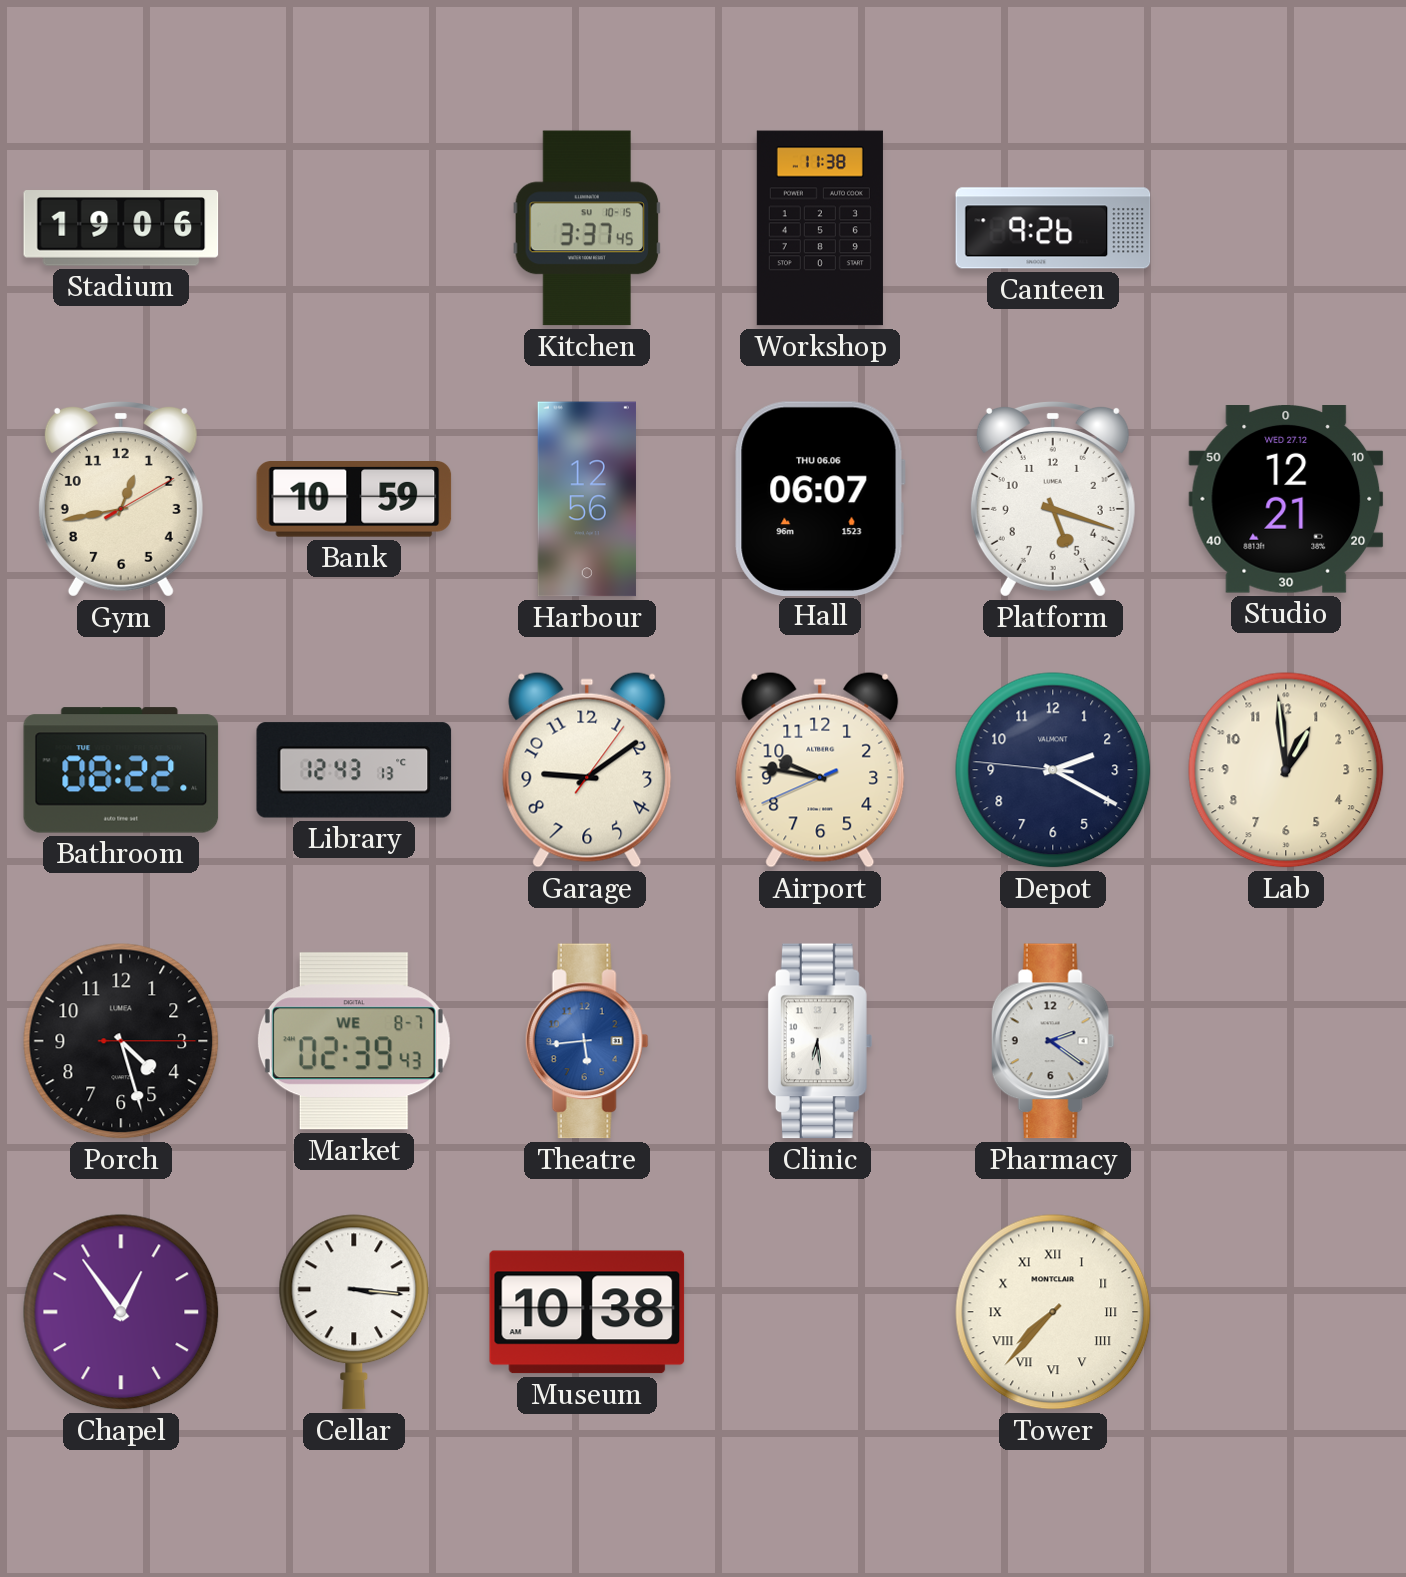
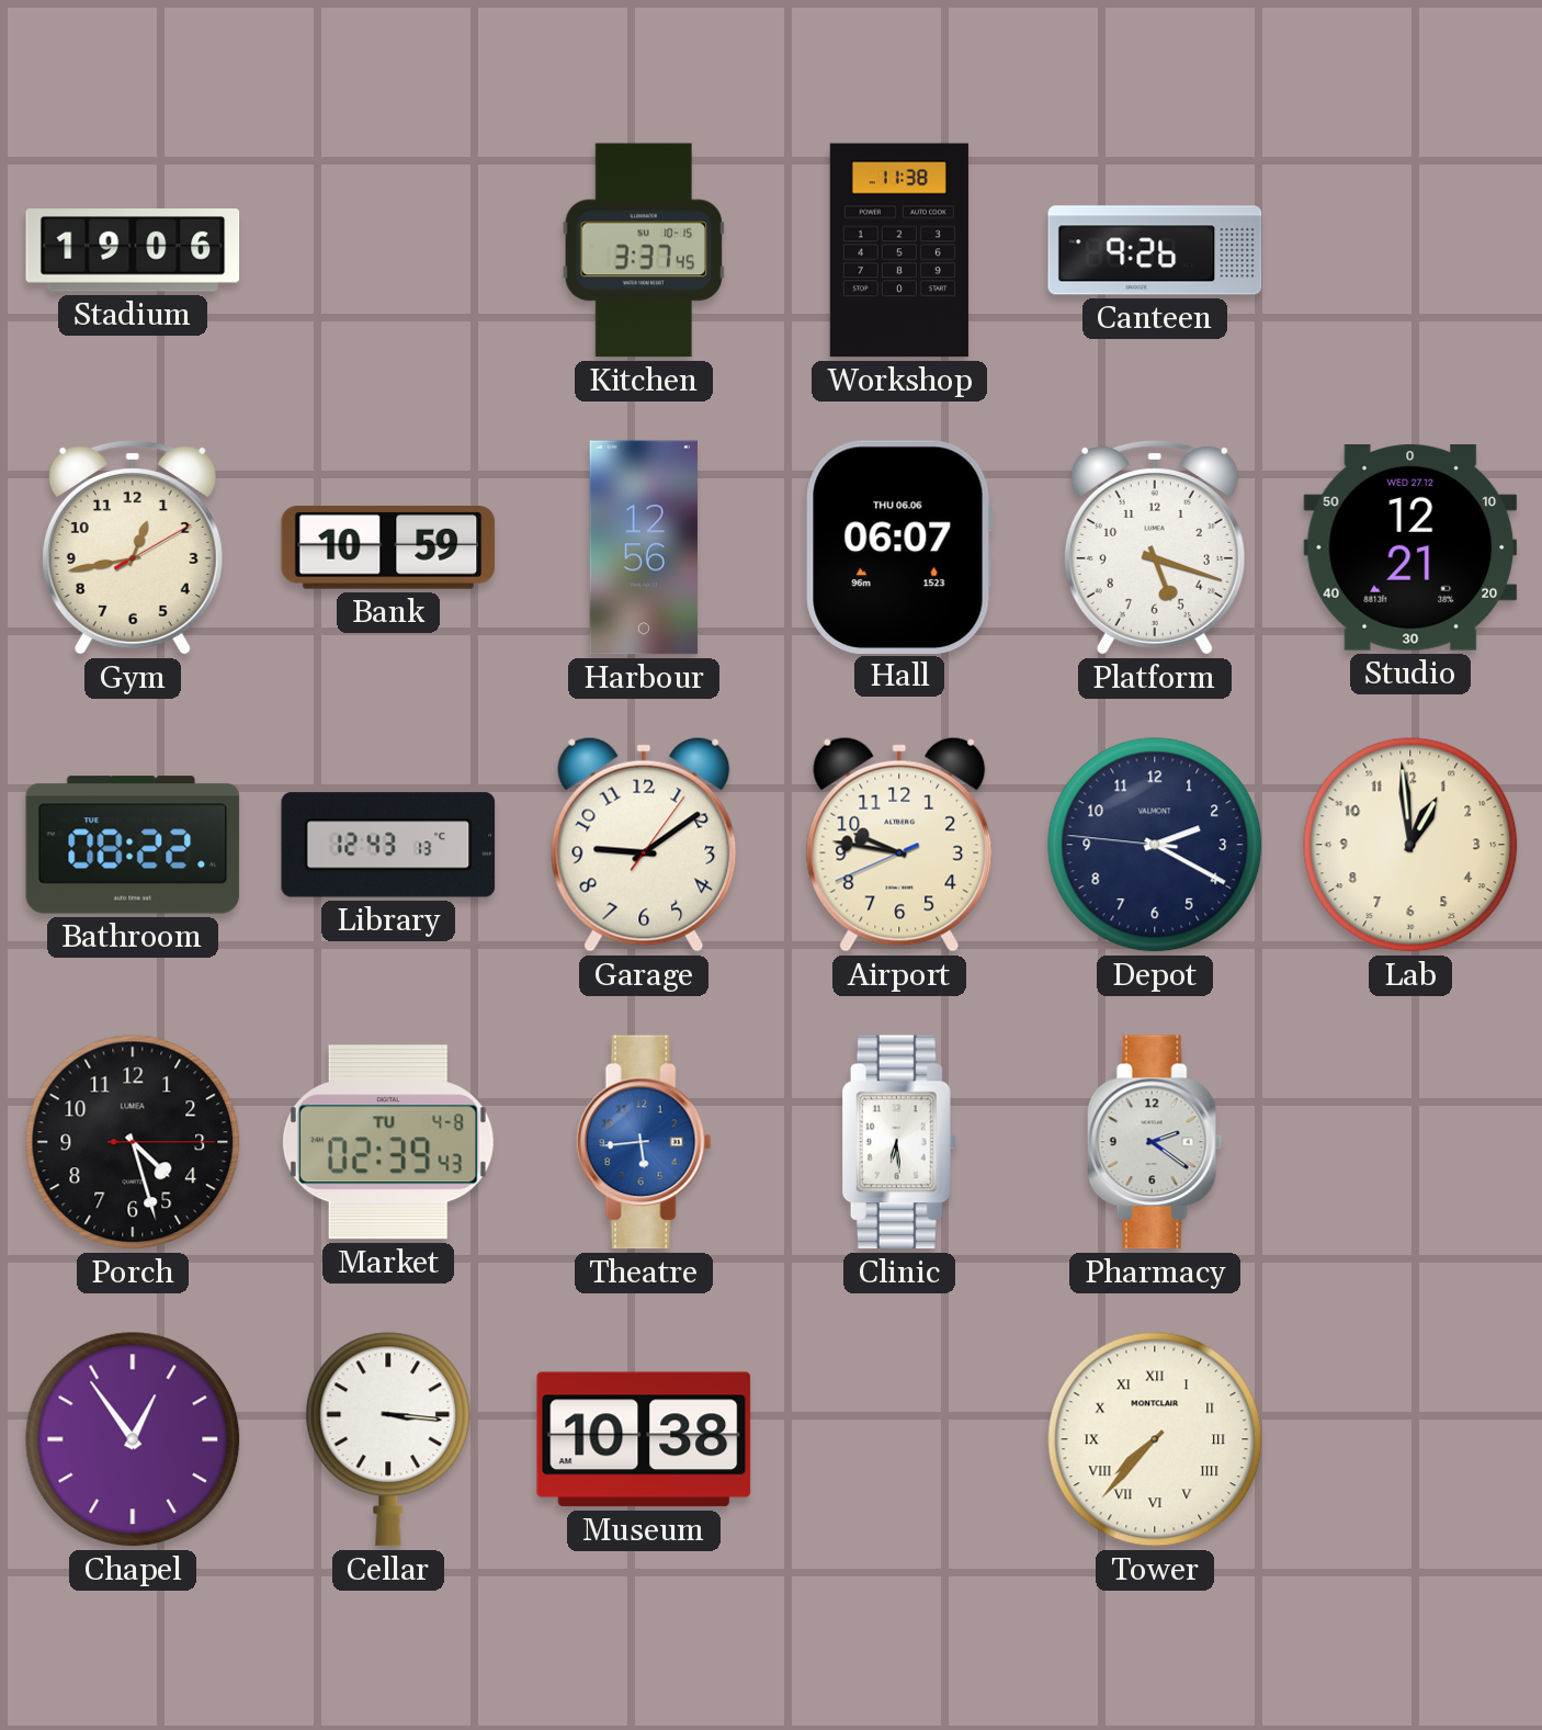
Market date: WE 8-7 -> TU 4-8
